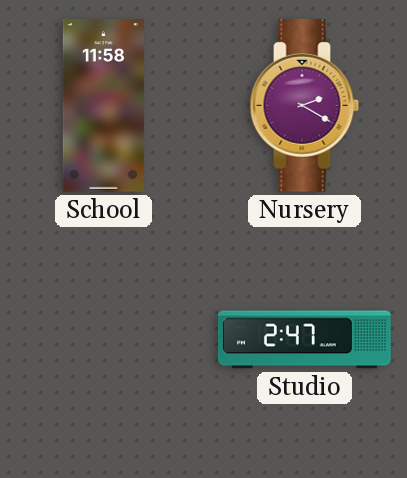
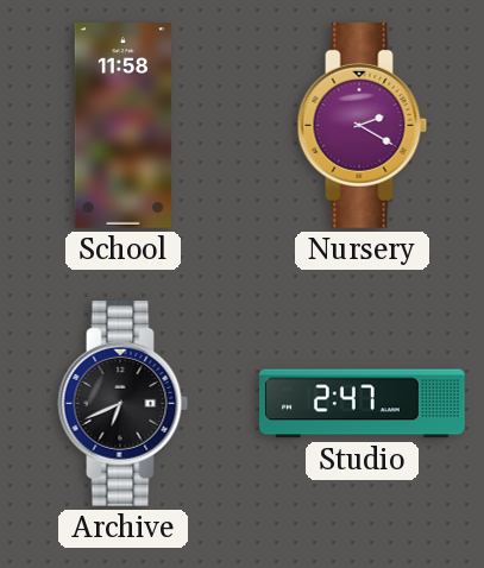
Archive: none -> 6:41
